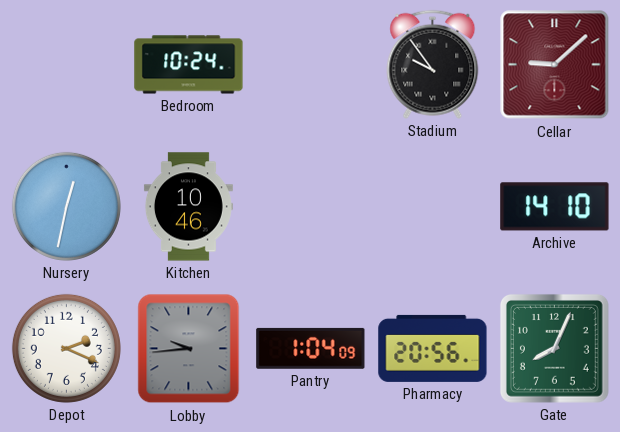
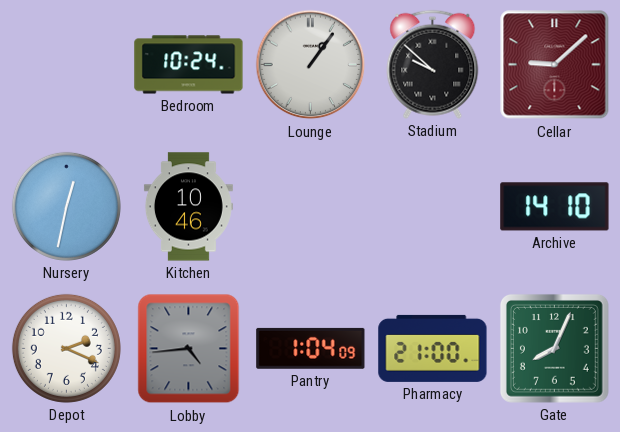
Lounge: none -> 1:06
Stadium: 9:54 -> 9:52
Lobby: 9:44 -> 4:44
Pharmacy: 20:56 -> 21:00
